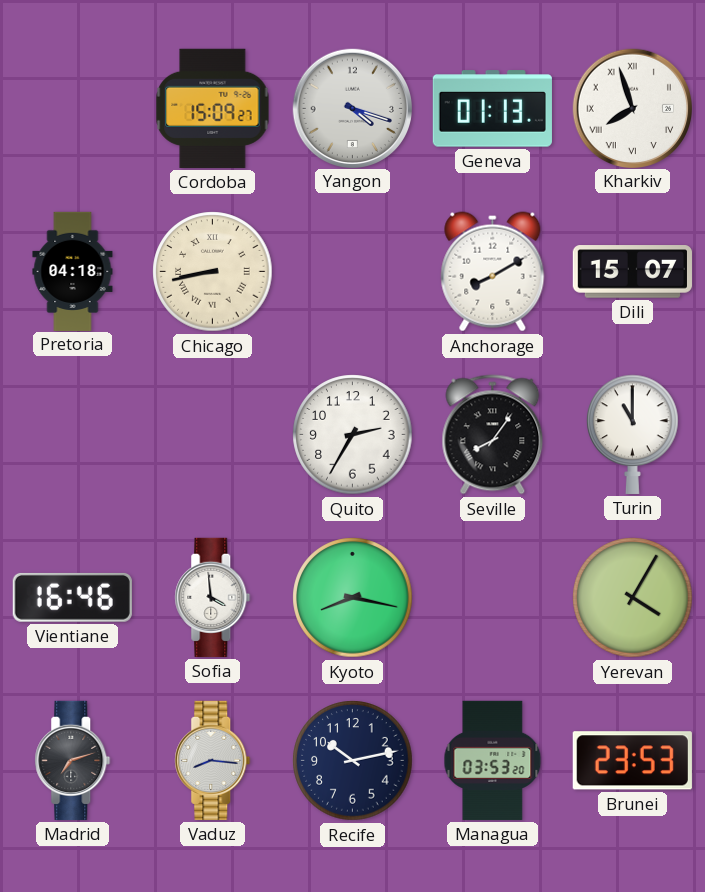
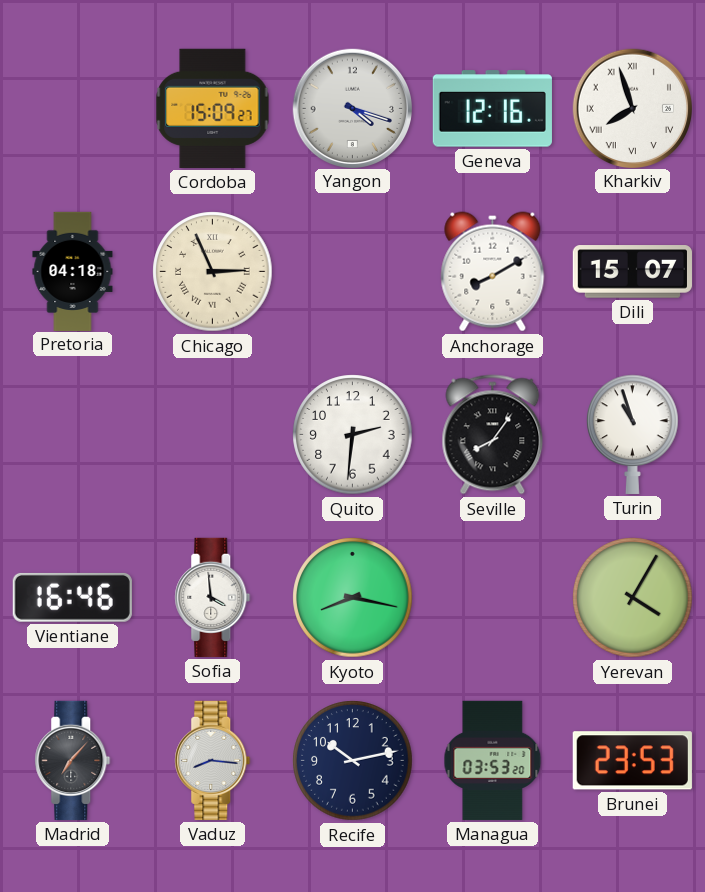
Geneva: 01:13 -> 12:16
Chicago: 8:43 -> 2:56
Quito: 2:35 -> 2:31
Turin: 11:00 -> 10:57
Madrid: 7:12 -> 7:07
